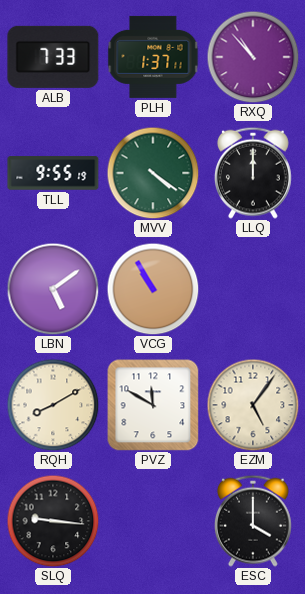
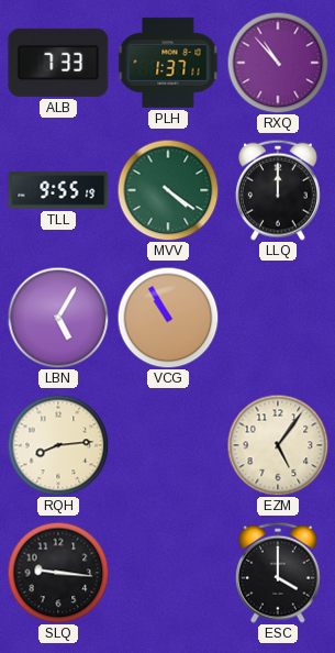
LBN: 5:09 -> 5:05
RQH: 8:10 -> 8:14
PVZ: 11:50 -> none
